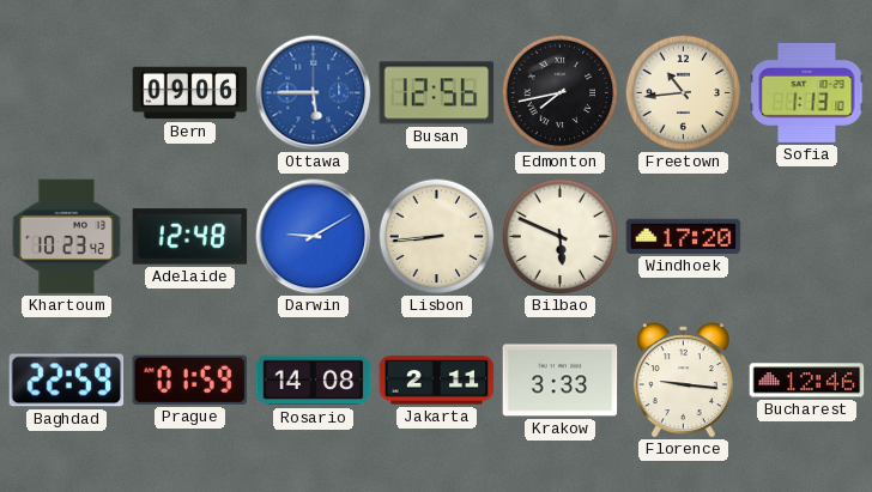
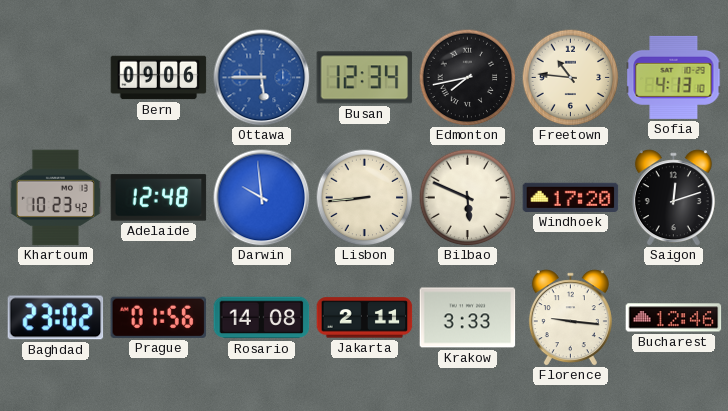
Busan: 12:56 -> 12:34
Freetown: 10:44 -> 10:46
Sofia: 1:13 -> 4:13
Darwin: 9:10 -> 9:59
Saigon: none -> 12:12
Baghdad: 22:59 -> 23:02
Prague: 01:59 -> 01:56
